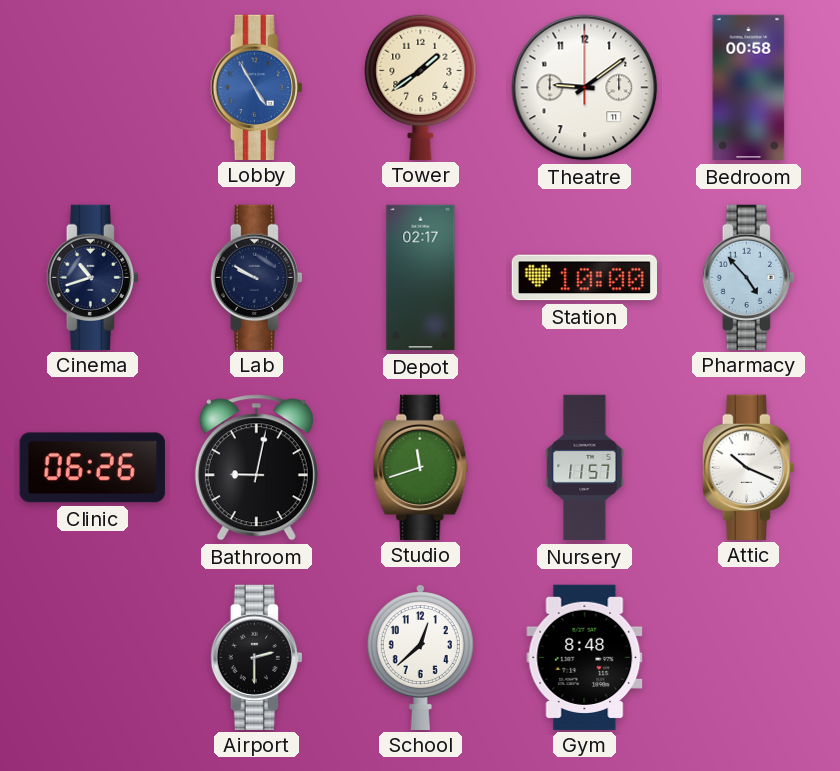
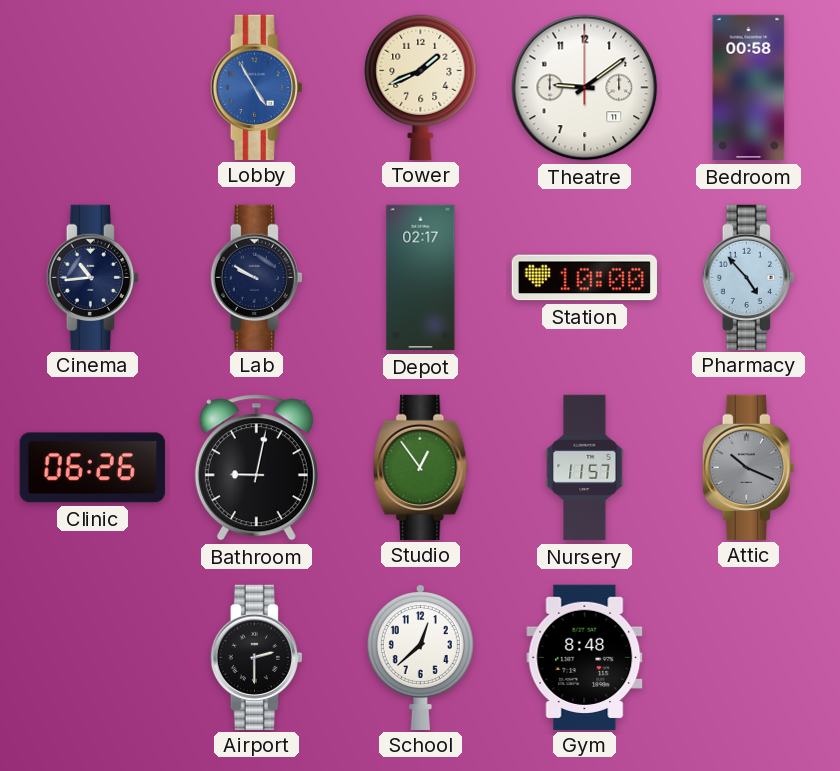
Tower: 1:39 -> 1:41
Cinema: 10:42 -> 10:44
Studio: 11:42 -> 12:54
Attic dial: white -> grey
